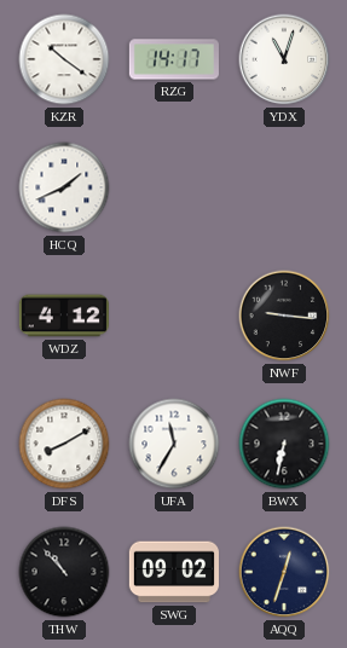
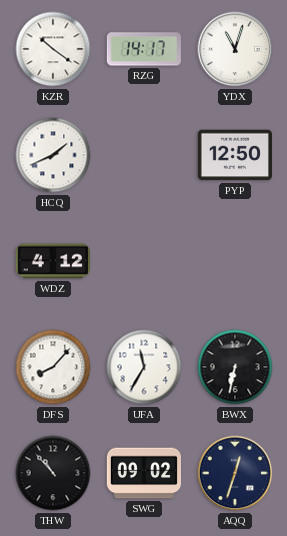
PYP: none -> 12:50
NWF: 9:16 -> none
DFS: 8:10 -> 8:07
